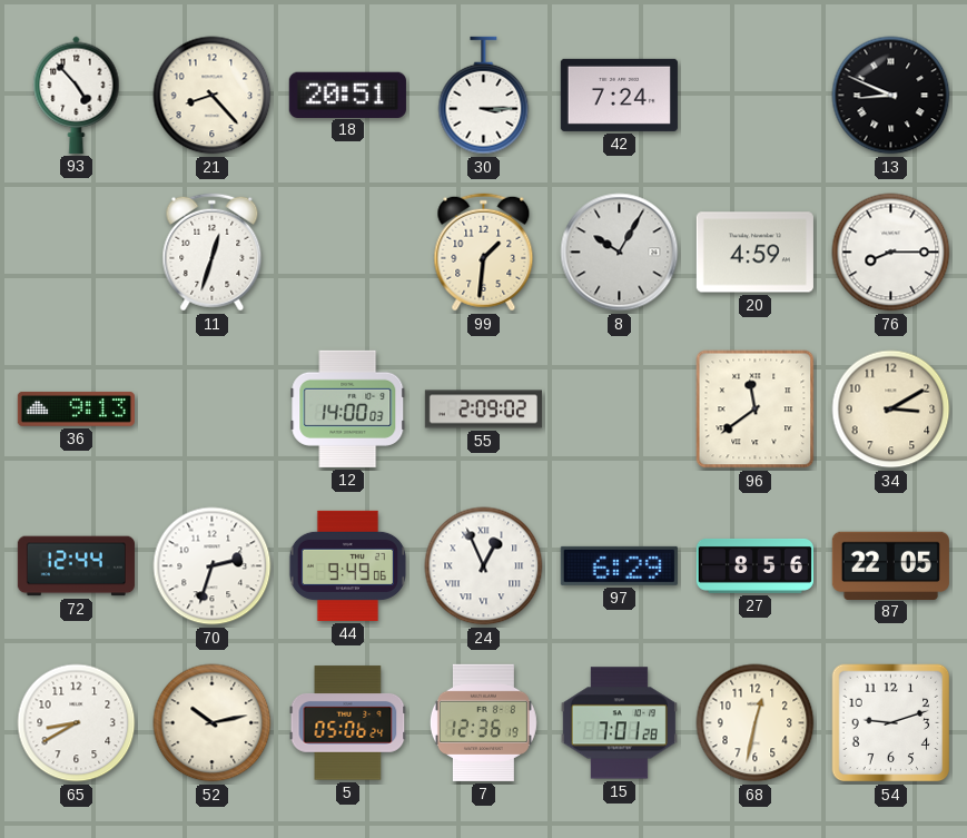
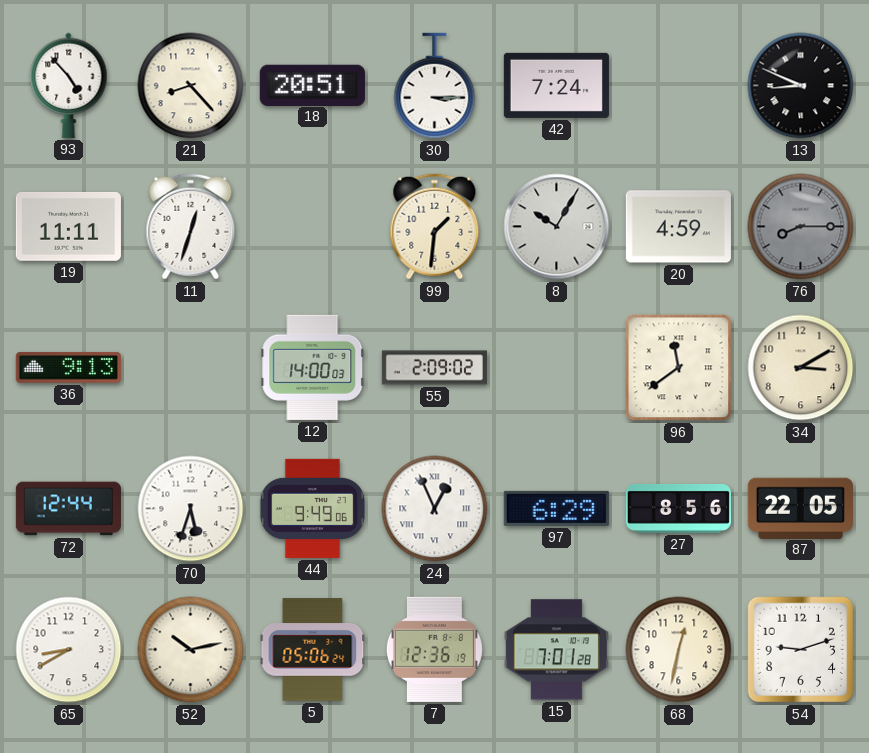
19: none -> 11:11
76 dial: white -> grey
70: 2:33 -> 5:33
